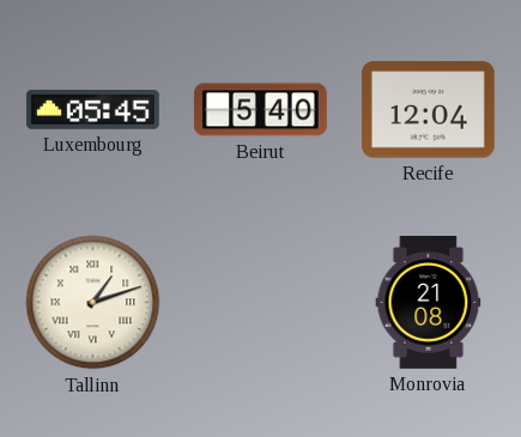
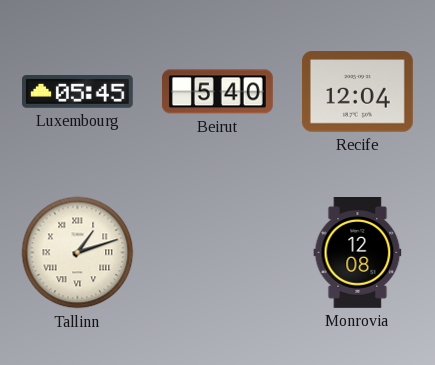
Monrovia: 21:08 -> 12:08
